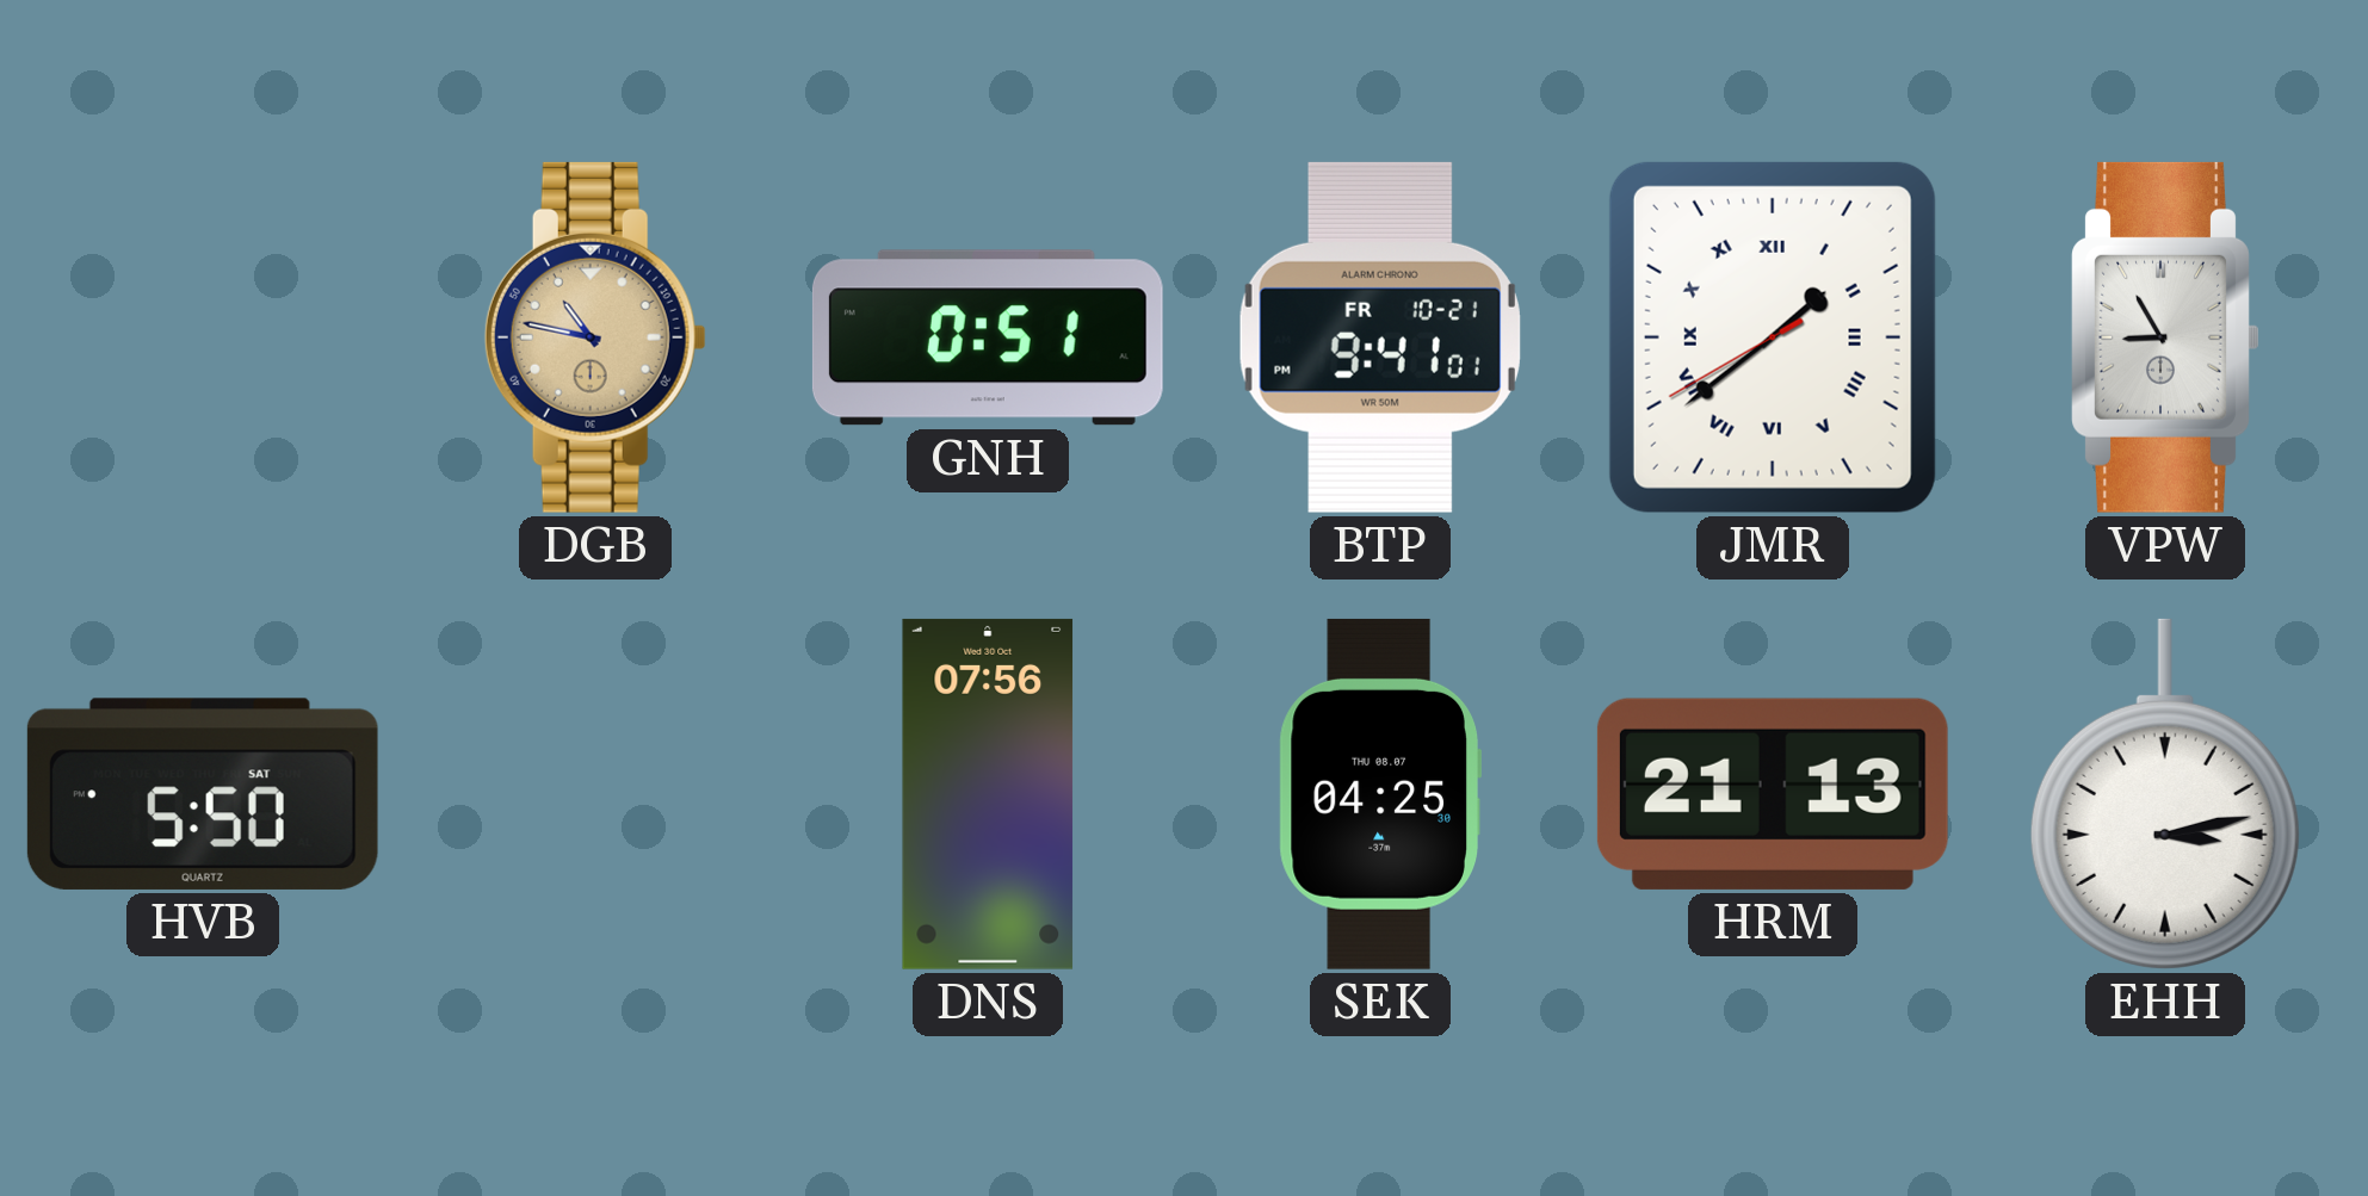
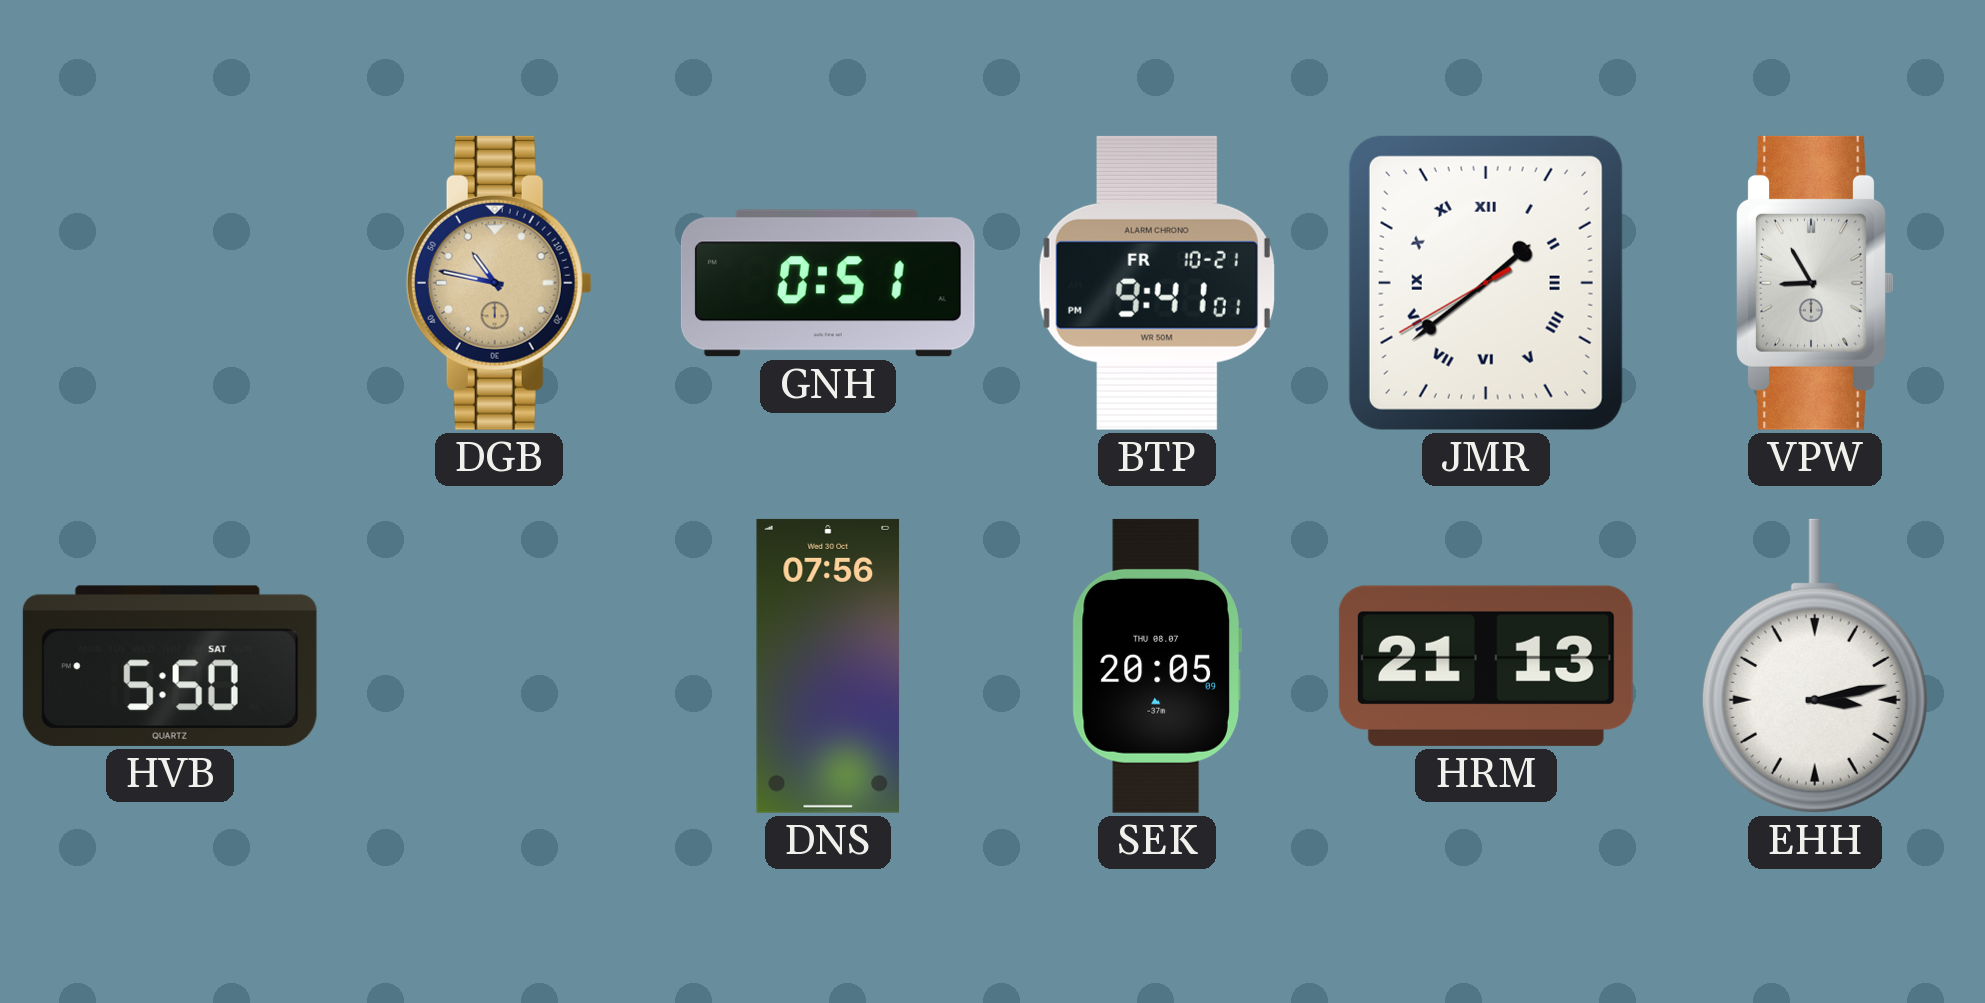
SEK: 04:25 -> 20:05
